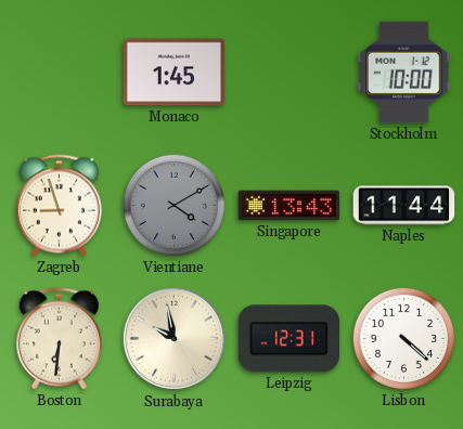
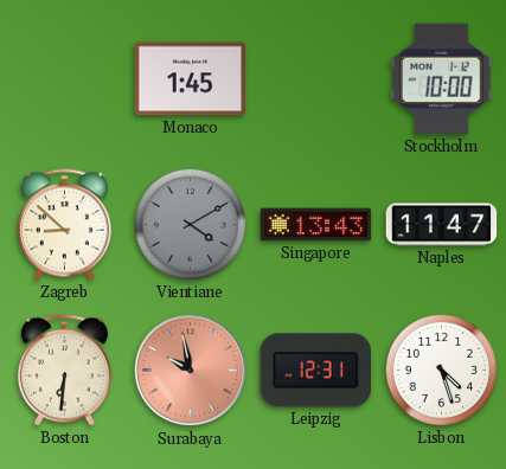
Zagreb: 8:57 -> 8:52
Naples: 11:44 -> 11:47
Surabaya dial: cream -> salmon
Lisbon: 4:22 -> 4:27
